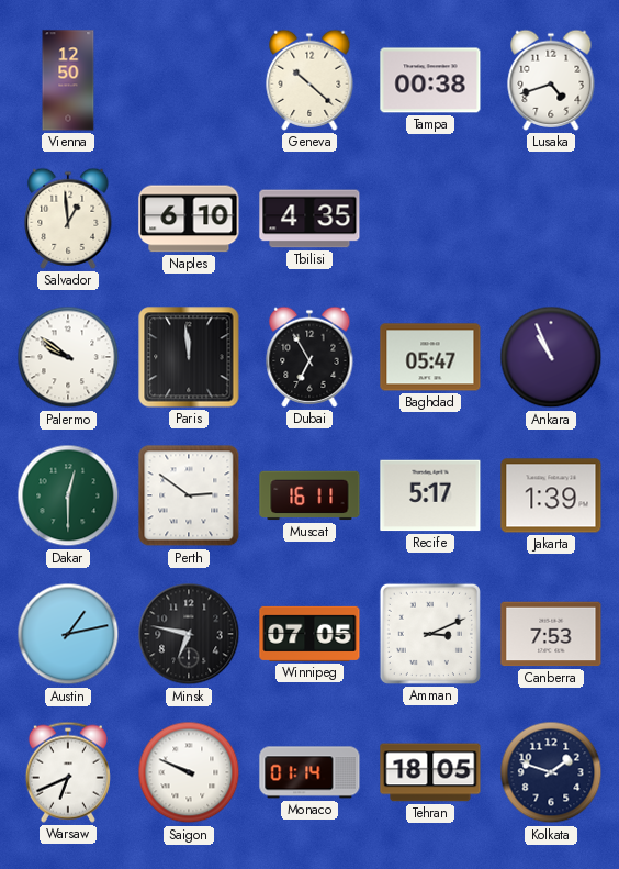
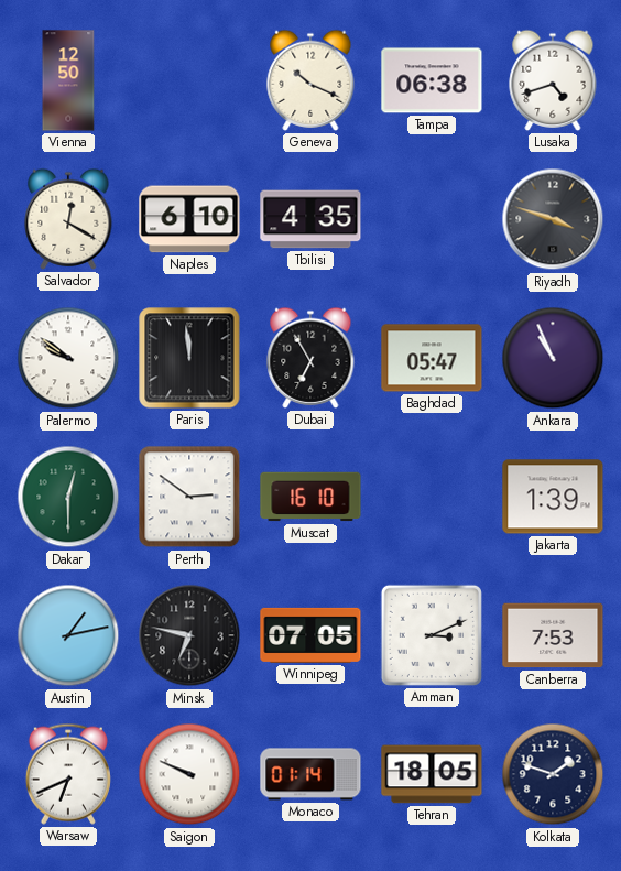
Geneva: 10:22 -> 10:19
Tampa: 00:38 -> 06:38
Salvador: 12:59 -> 12:20
Riyadh: none -> 3:48
Muscat: 16:11 -> 16:10
Recife: 5:17 -> none
